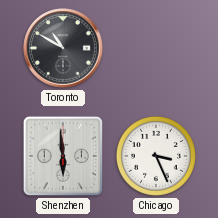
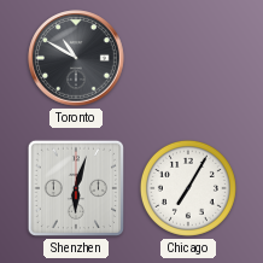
Shenzhen: 5:59 -> 6:03
Chicago: 3:26 -> 7:05
